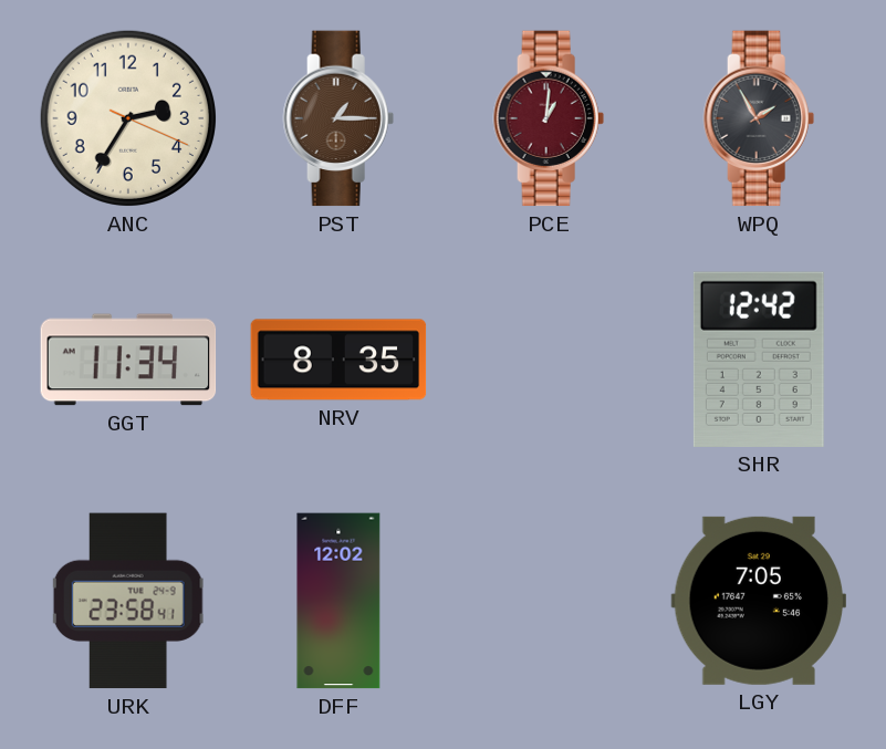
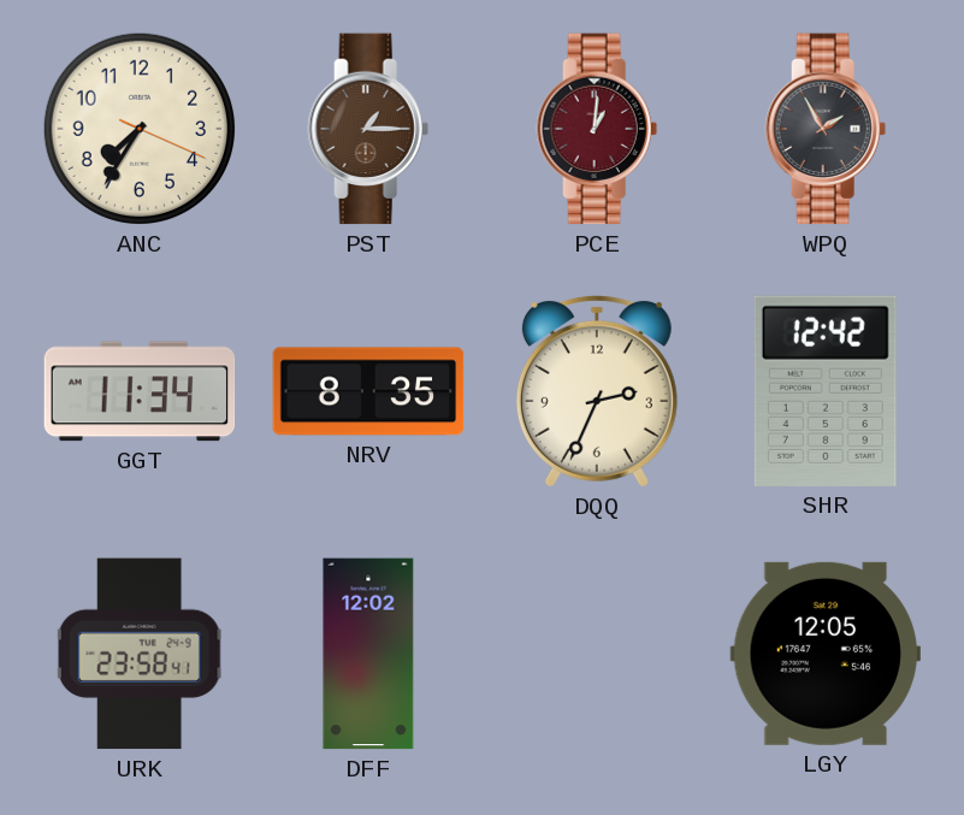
ANC: 2:35 -> 7:35
DQQ: none -> 2:34
LGY: 7:05 -> 12:05
